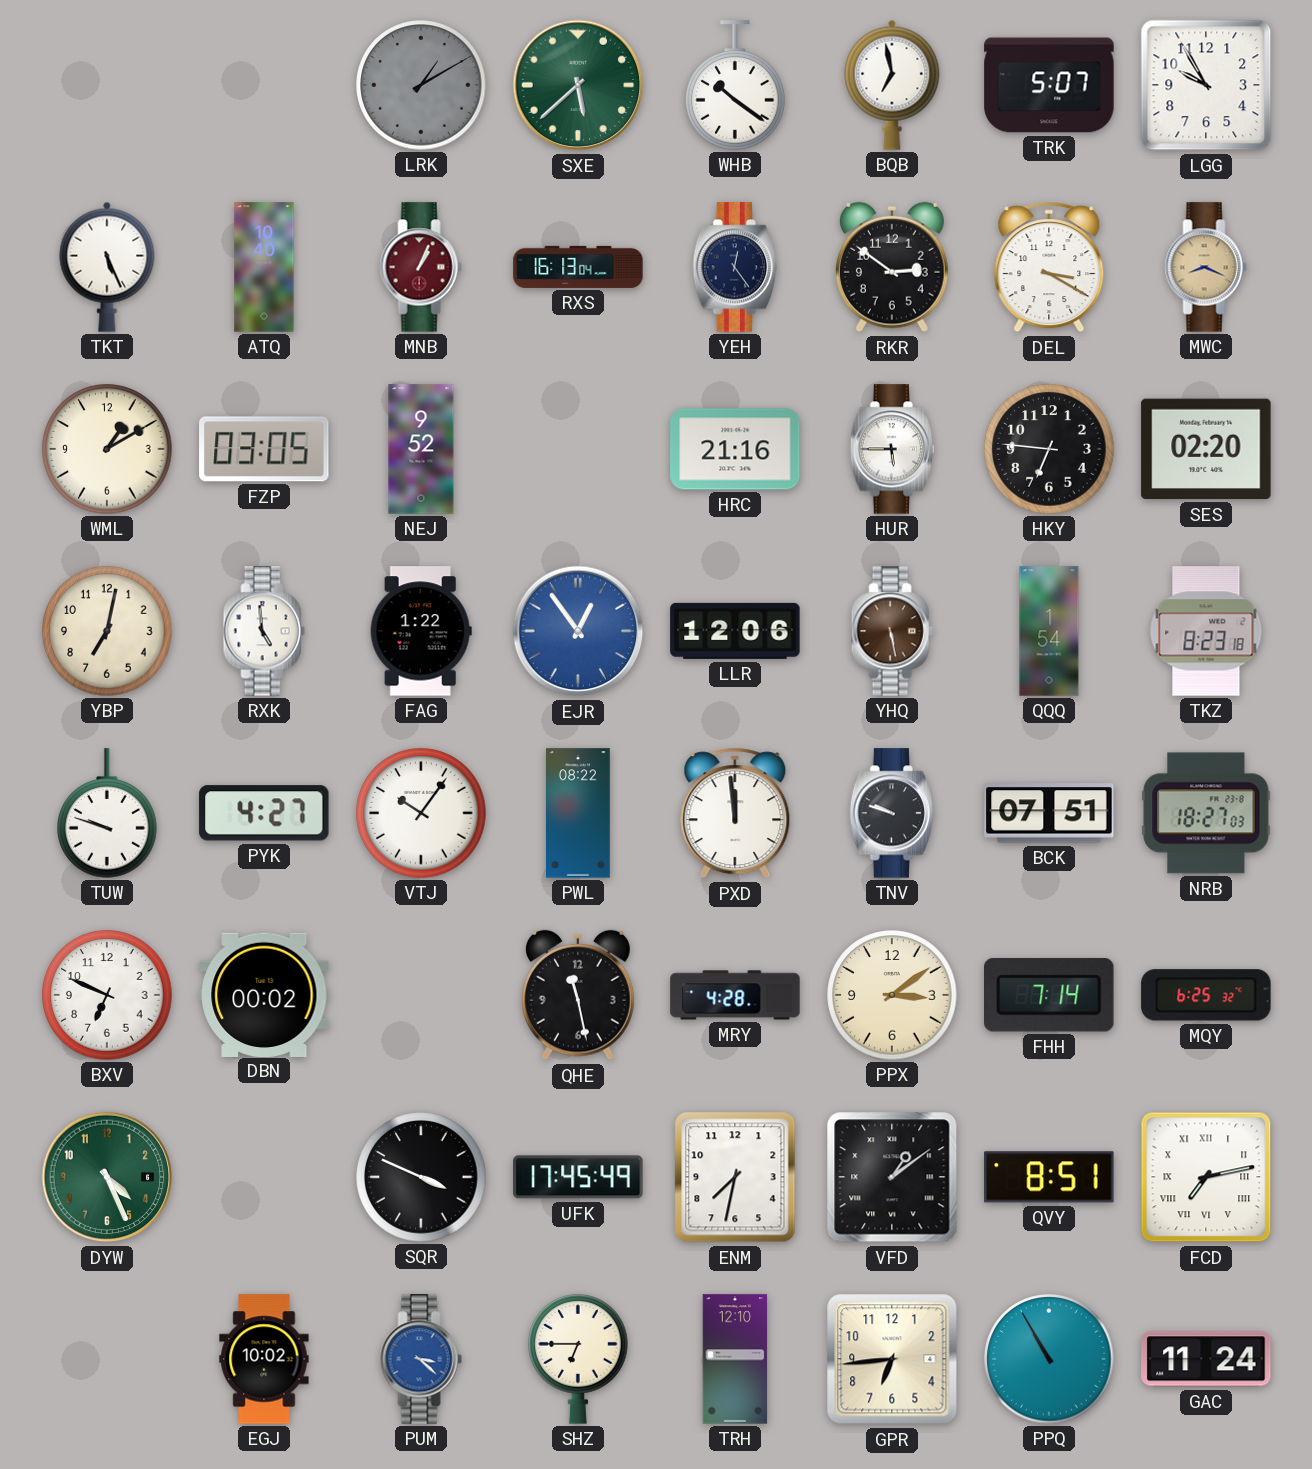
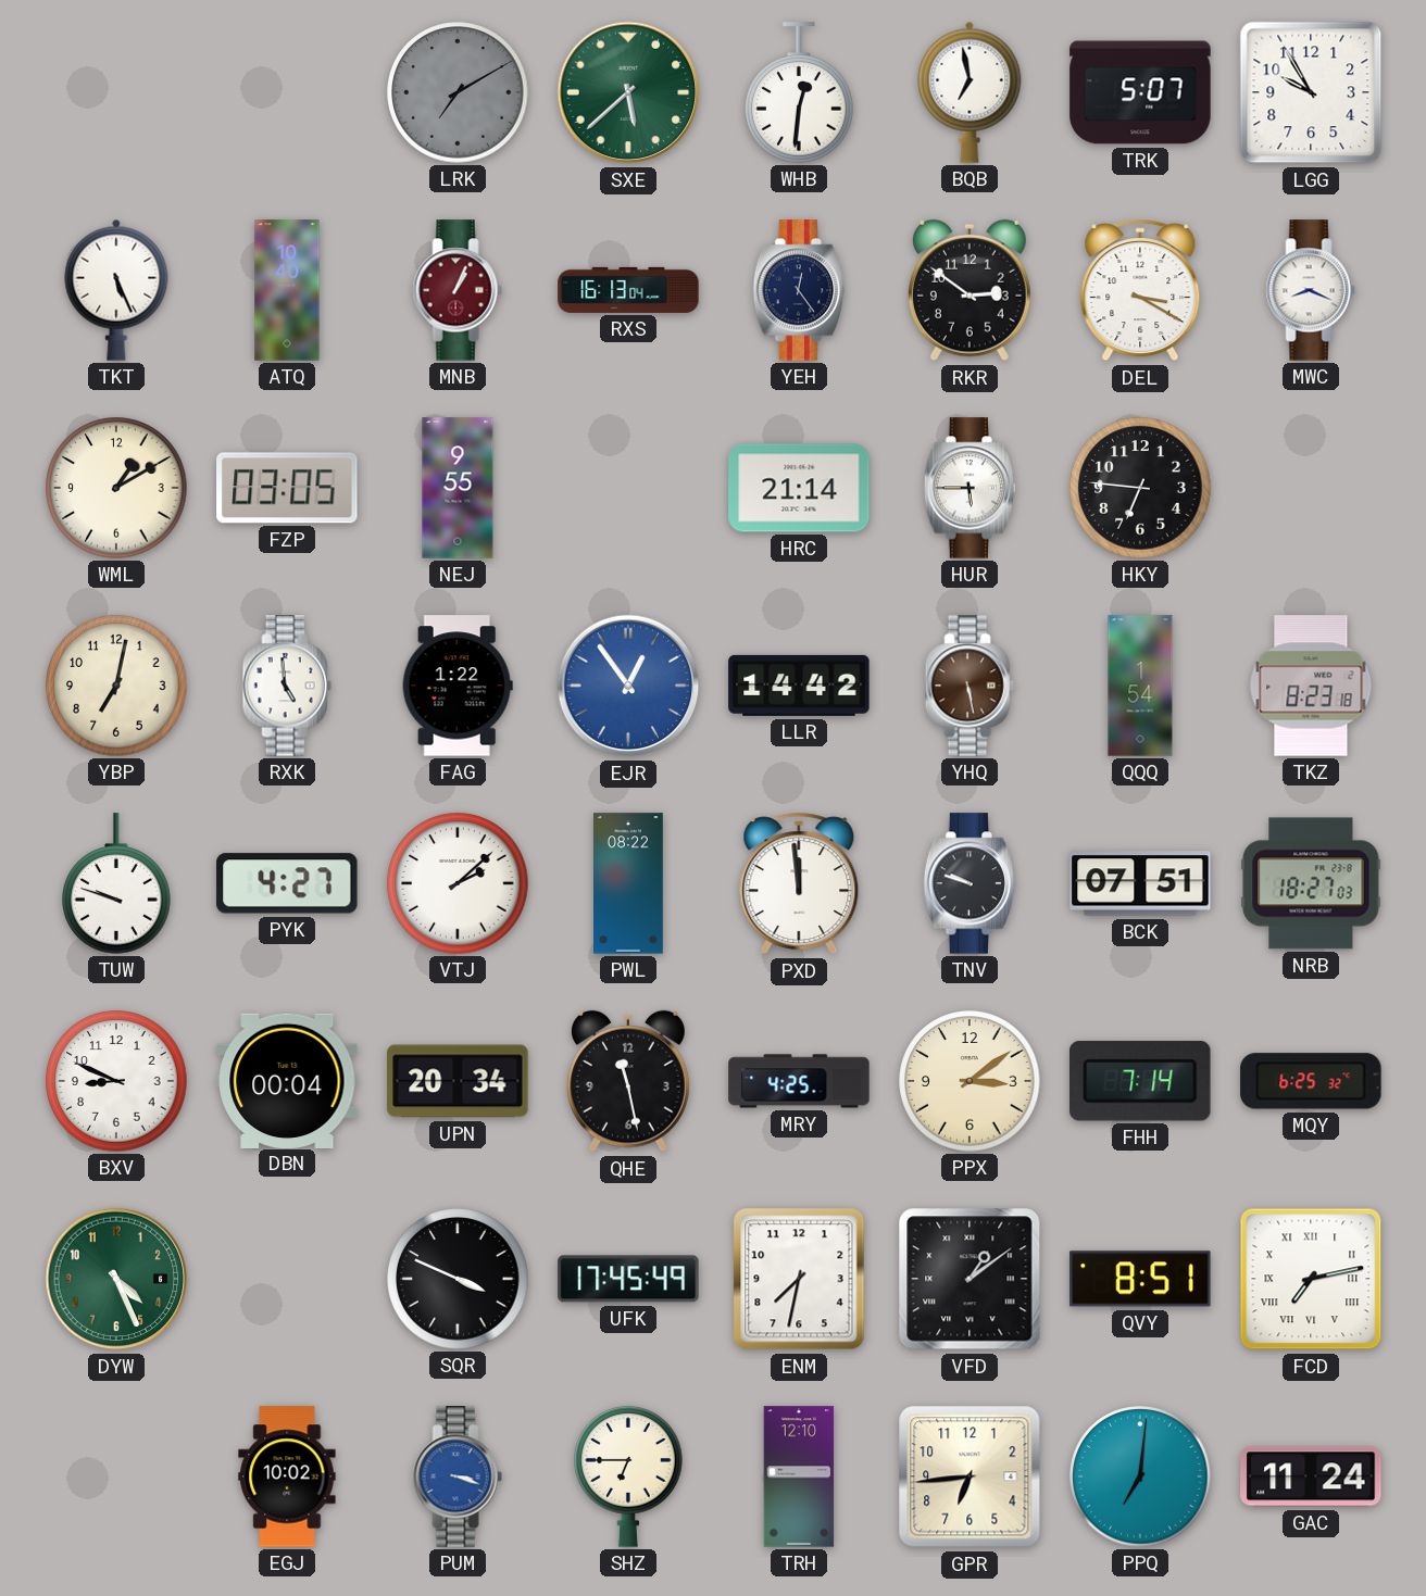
LRK: 1:10 -> 7:10
WHB: 10:21 -> 12:31
MWC dial: champagne -> white
NEJ: 9:52 -> 9:55
HRC: 21:16 -> 21:14
SES: 02:20 -> none
LLR: 12:06 -> 14:42
VTJ: 10:06 -> 2:08
BXV: 6:49 -> 8:49
DBN: 00:02 -> 00:04
UPN: none -> 20:34
MRY: 4:28 -> 4:25
PUM: 3:22 -> 3:18
PPQ: 10:55 -> 7:01
